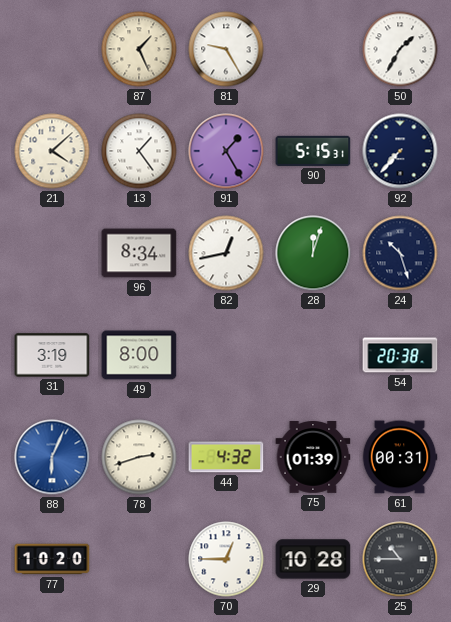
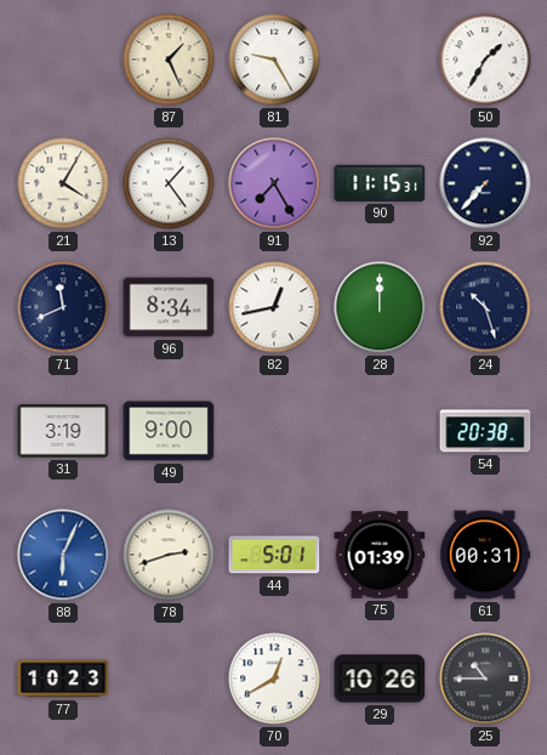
21: 4:08 -> 4:05
91: 1:25 -> 7:25
90: 5:15 -> 11:15
71: none -> 11:41
28: 12:03 -> 12:00
49: 8:00 -> 9:00
44: 4:32 -> 5:01
77: 10:20 -> 10:23
70: 12:45 -> 12:40
29: 10:28 -> 10:26
